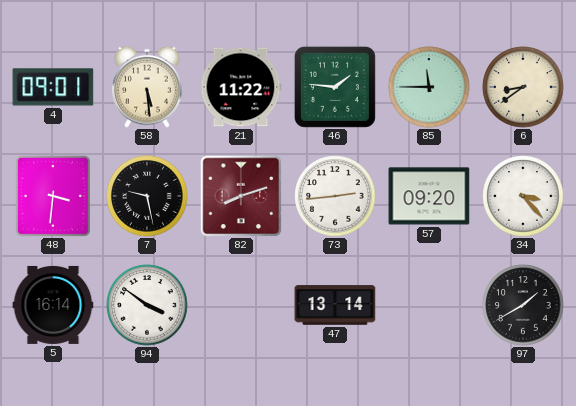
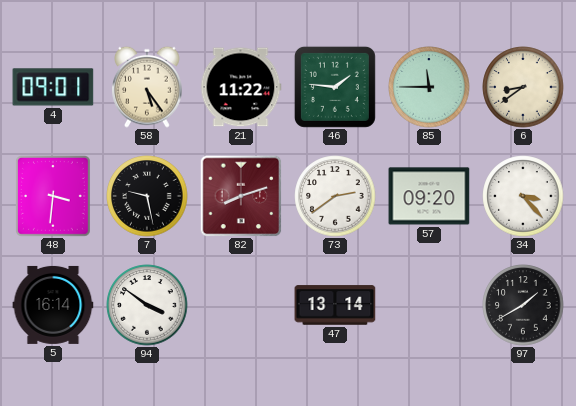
58: 5:29 -> 5:24
73: 2:44 -> 2:39
